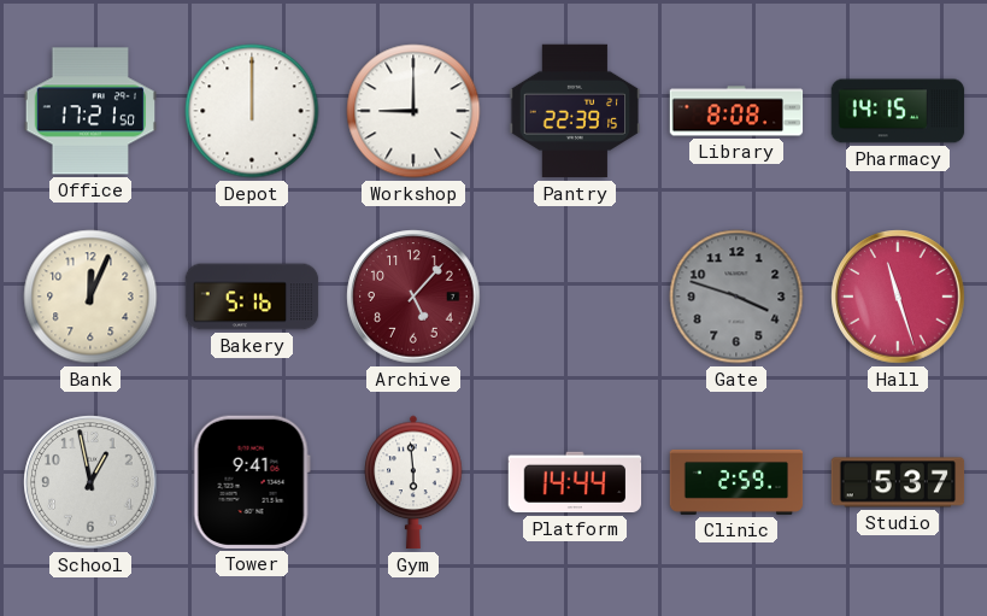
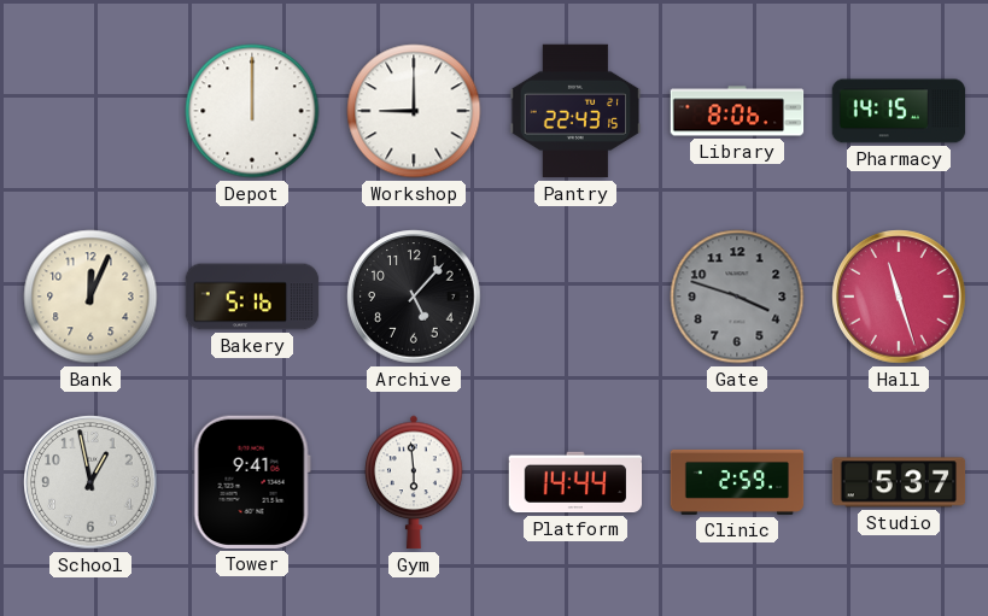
Office: 17:21 -> none
Pantry: 22:39 -> 22:43
Library: 8:08 -> 8:06
Archive dial: burgundy -> black
